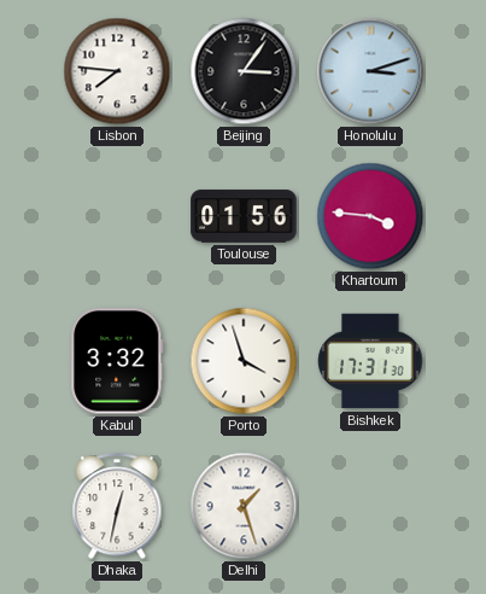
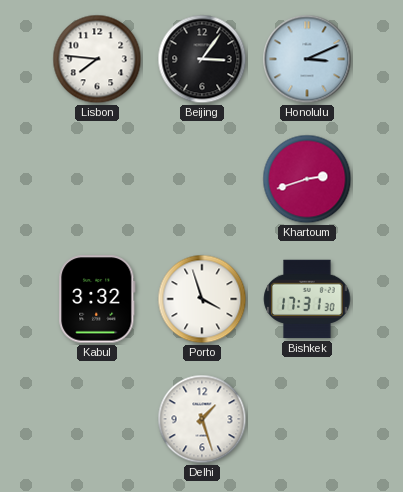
Honolulu: 3:12 -> 3:11
Toulouse: 01:56 -> none
Khartoum: 3:46 -> 2:42
Dhaka: 12:32 -> none
